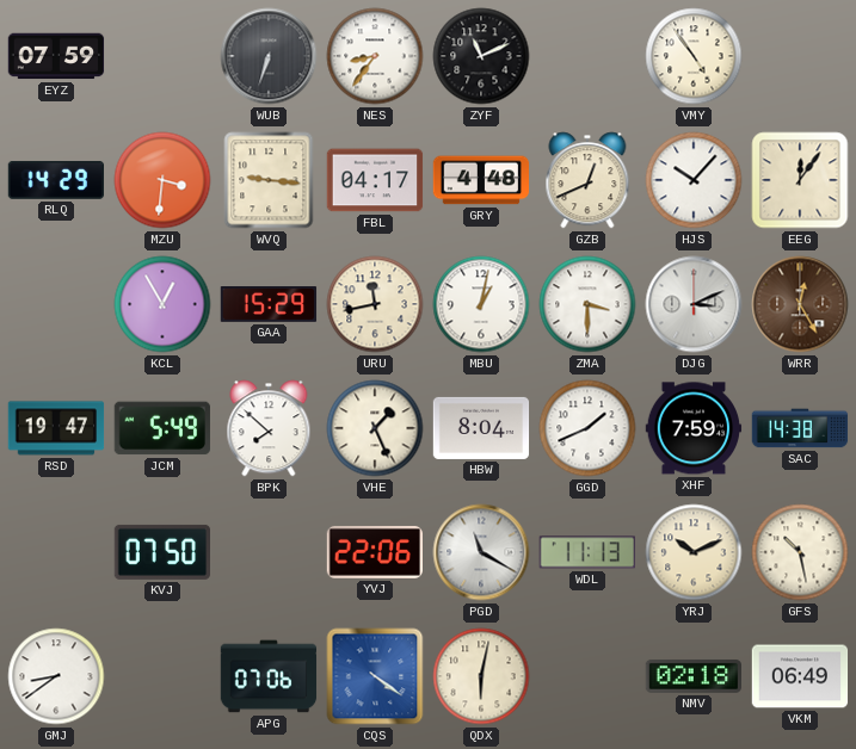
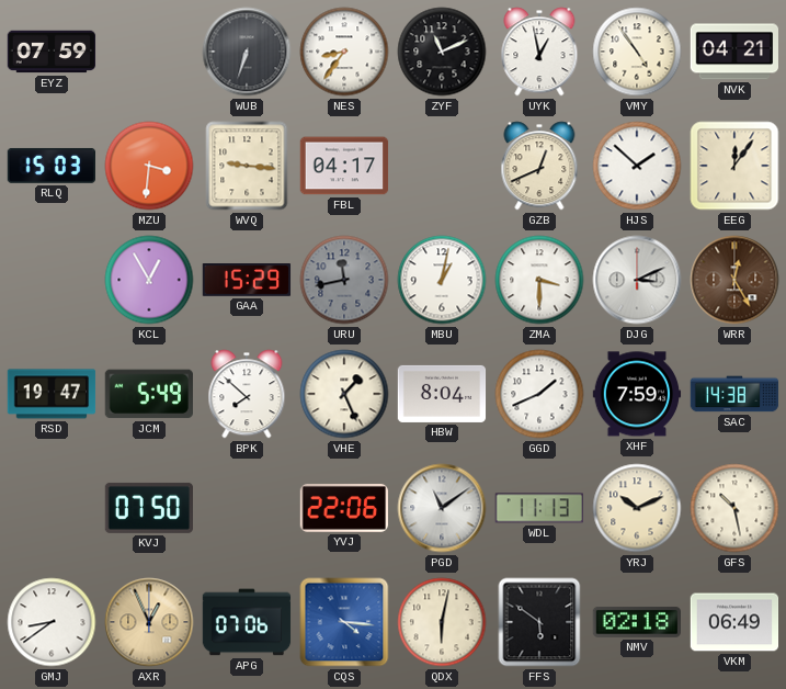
UYK: none -> 12:58
NVK: none -> 04:21
RLQ: 14:29 -> 15:03
GRY: 4:48 -> none
HJS: 10:07 -> 1:52
URU dial: cream -> grey
PGD: 11:20 -> 11:09
AXR: none -> 12:56
CQS: 4:21 -> 4:16
FFS: none -> 5:51
